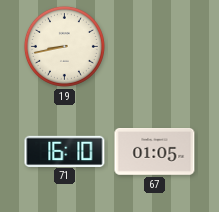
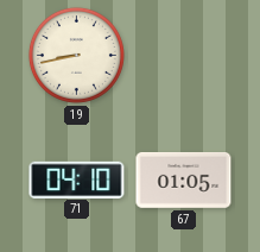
71: 16:10 -> 04:10
